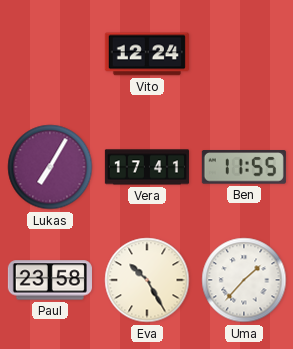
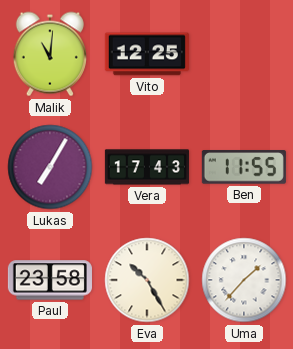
Malik: none -> 11:01
Vito: 12:24 -> 12:25
Vera: 17:41 -> 17:43
